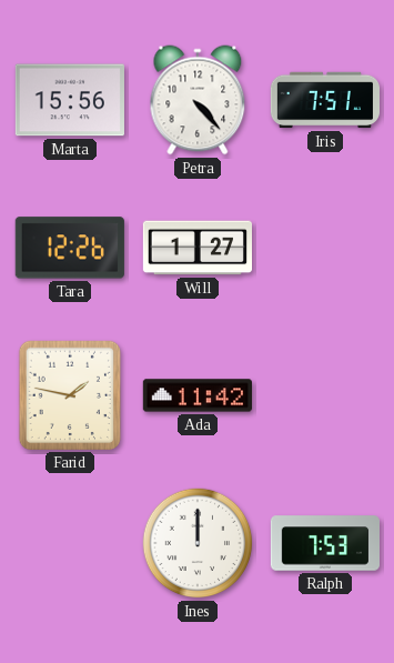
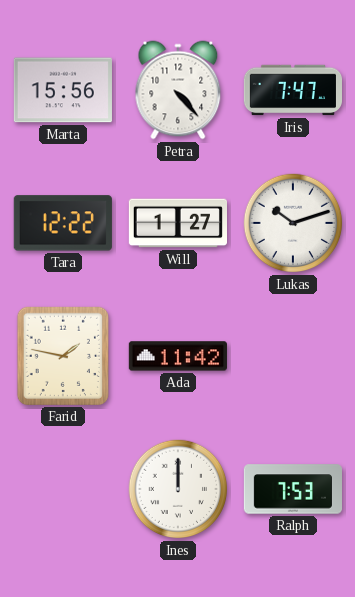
Iris: 7:51 -> 7:47
Tara: 12:26 -> 12:22
Lukas: none -> 10:12
